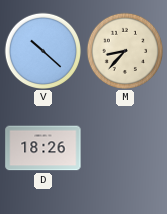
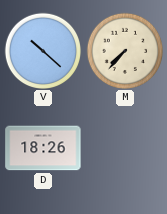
M: 8:37 -> 7:37
